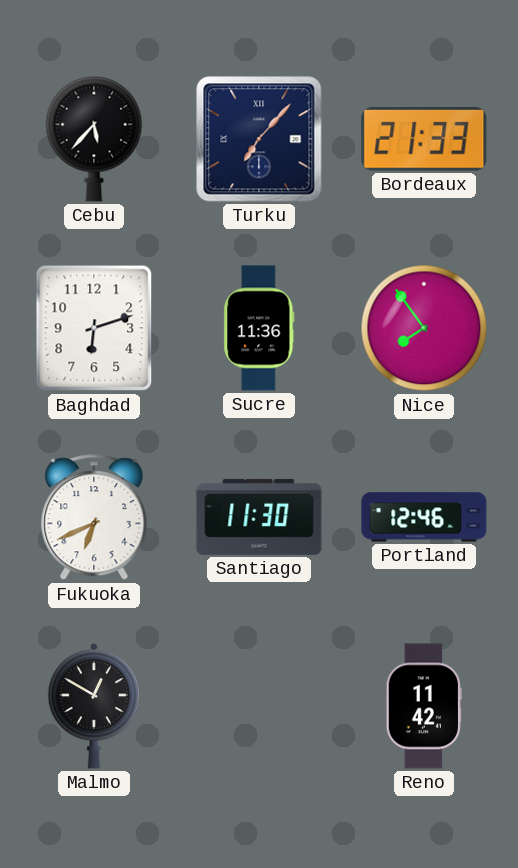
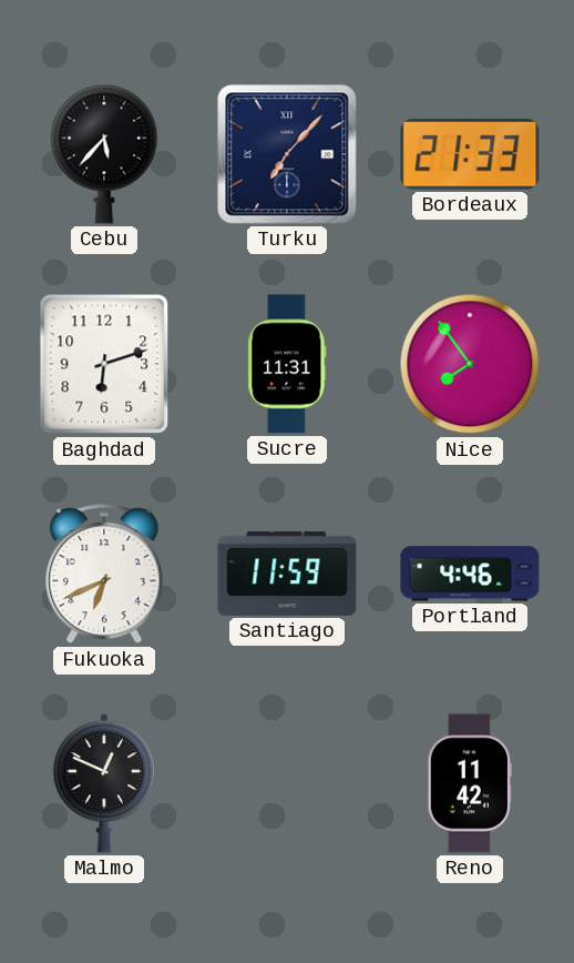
Sucre: 11:36 -> 11:31
Santiago: 11:30 -> 11:59
Portland: 12:46 -> 4:46
Malmo: 12:50 -> 12:49
